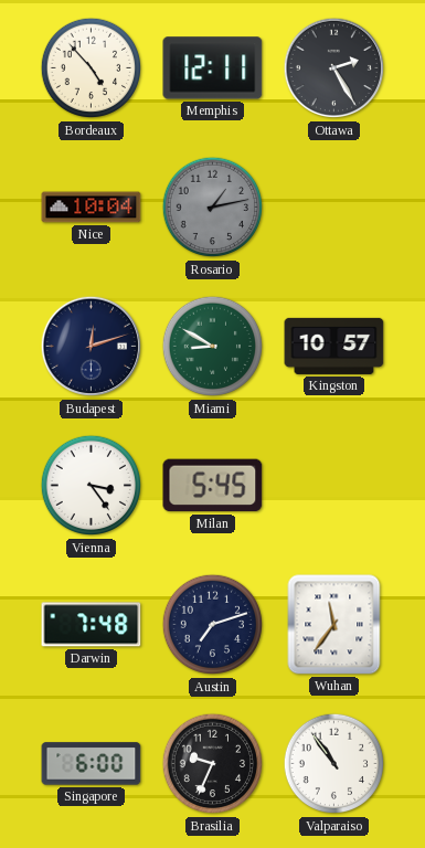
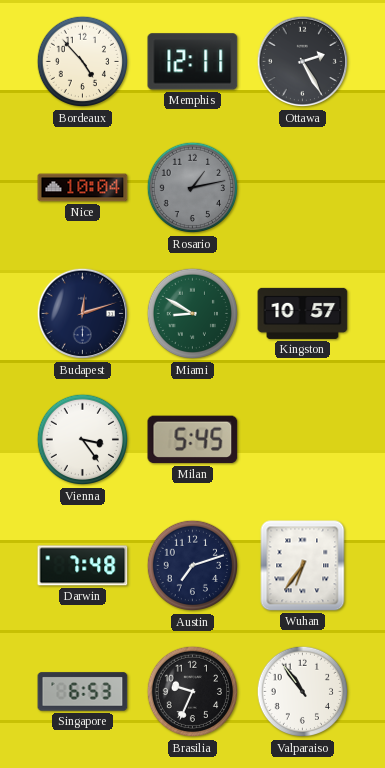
Wuhan: 11:36 -> 6:36
Singapore: 6:00 -> 6:53
